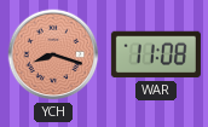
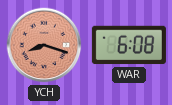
WAR: 11:08 -> 6:08
